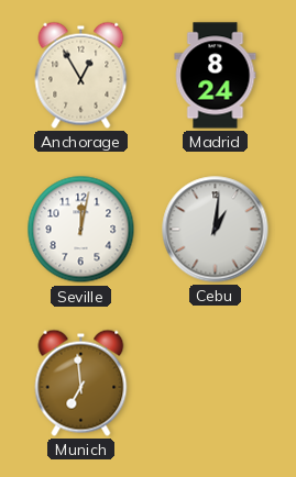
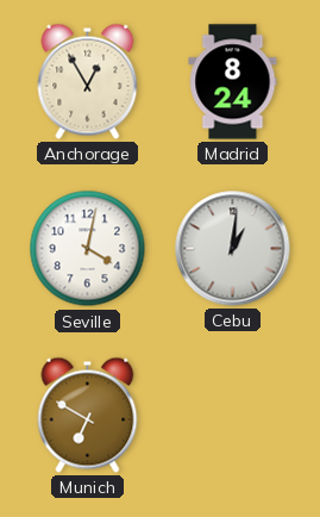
Seville: 12:02 -> 4:02
Munich: 6:59 -> 6:50
